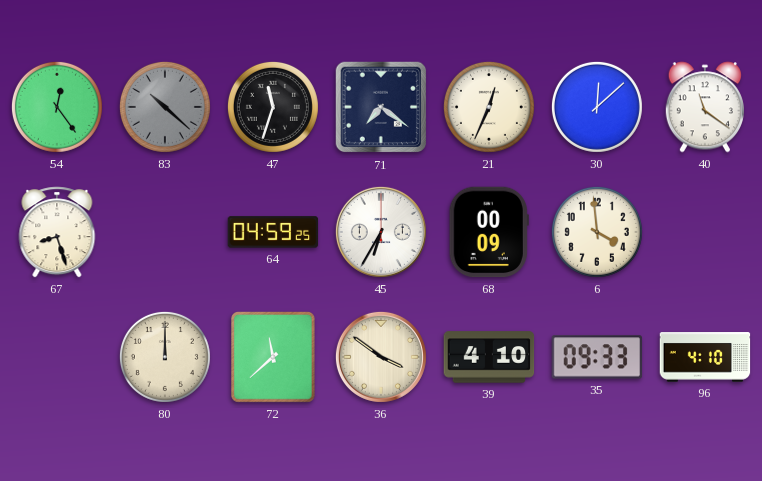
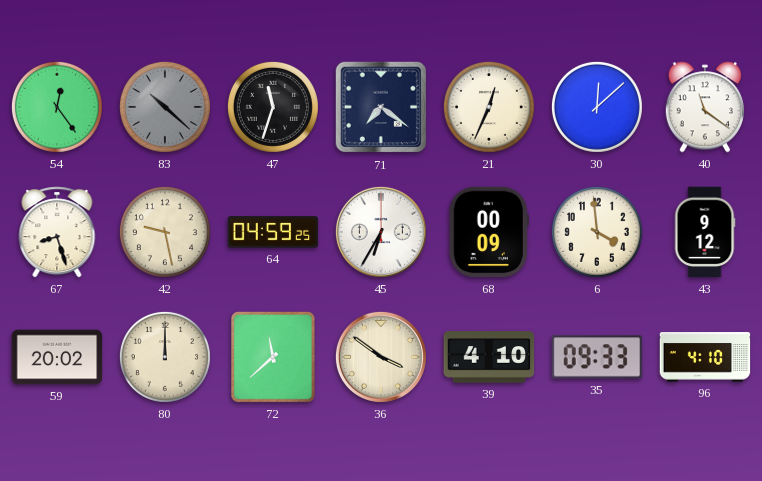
42: none -> 9:28
43: none -> 9:12
59: none -> 20:02
